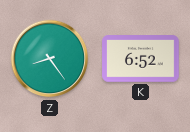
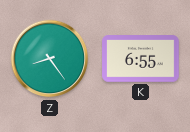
K: 6:52 -> 6:55
